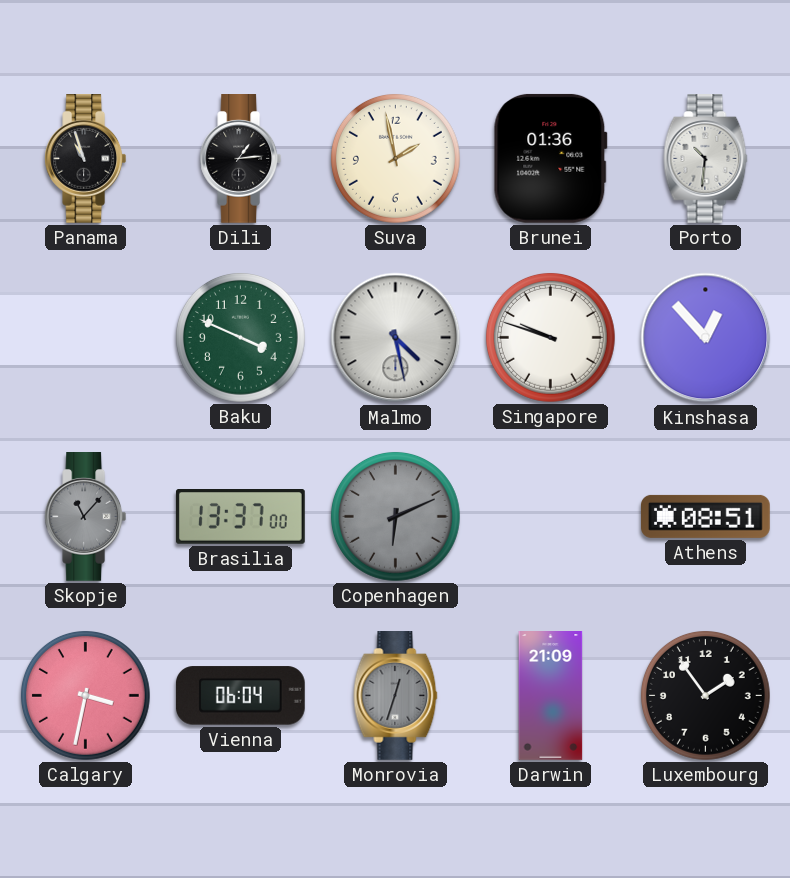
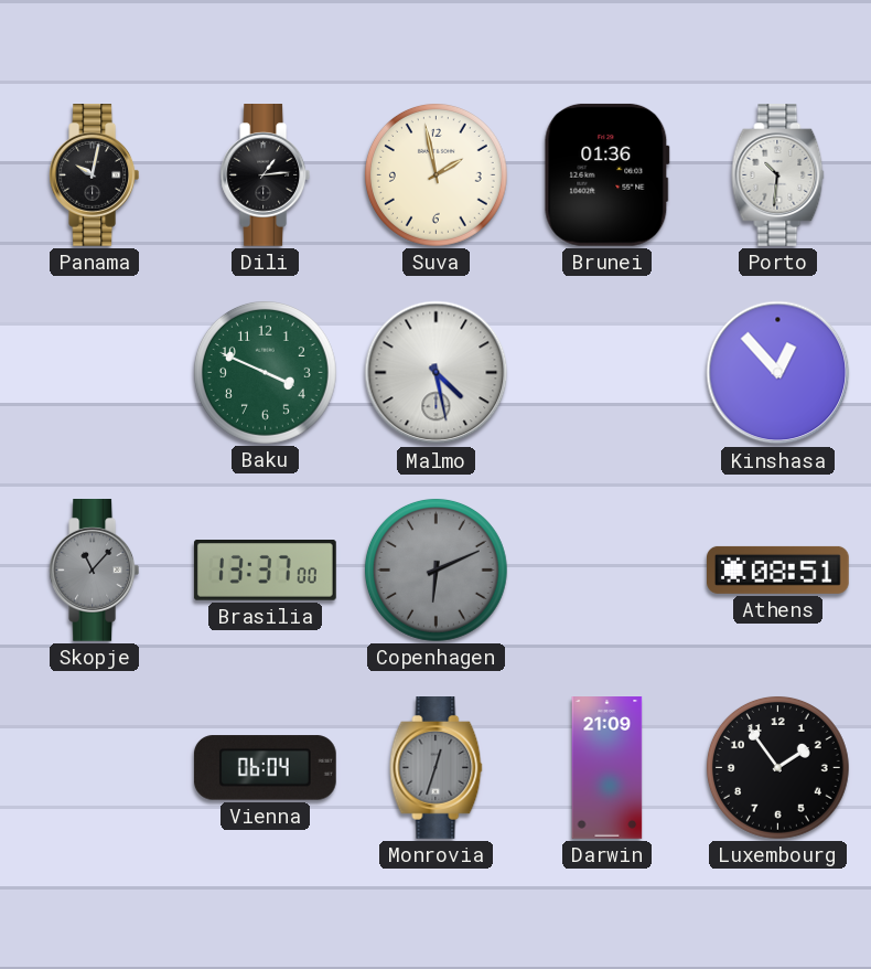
Panama: 10:57 -> 10:02
Singapore: 9:48 -> none
Calgary: 3:32 -> none
